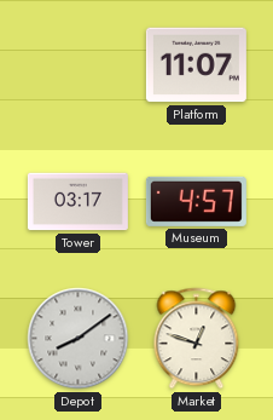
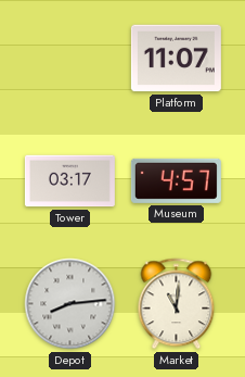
Depot: 8:09 -> 8:14
Market: 12:48 -> 11:01
